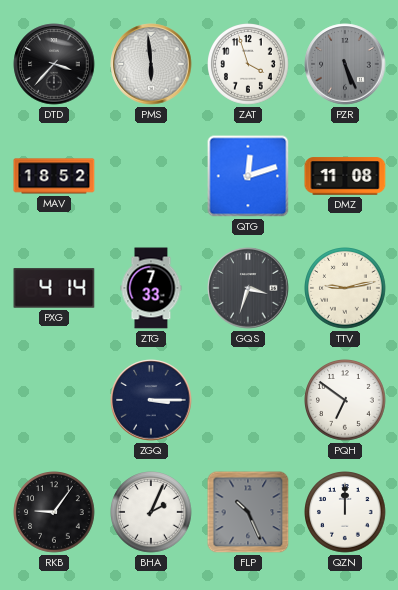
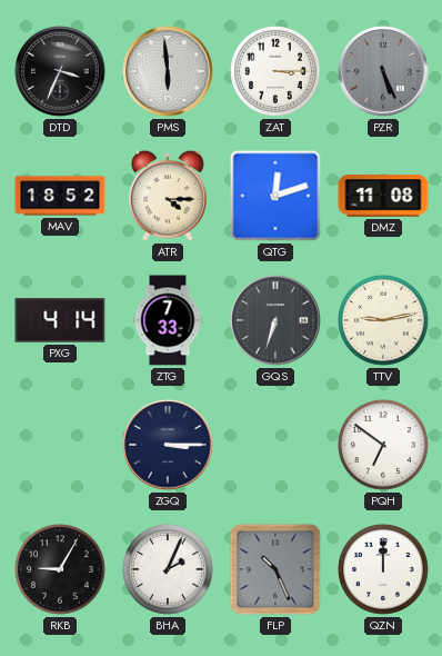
DTD: 3:37 -> 3:34
ZAT: 3:57 -> 3:15
ATR: none -> 4:15
GQS: 3:33 -> 6:33
RKB: 9:06 -> 9:05
